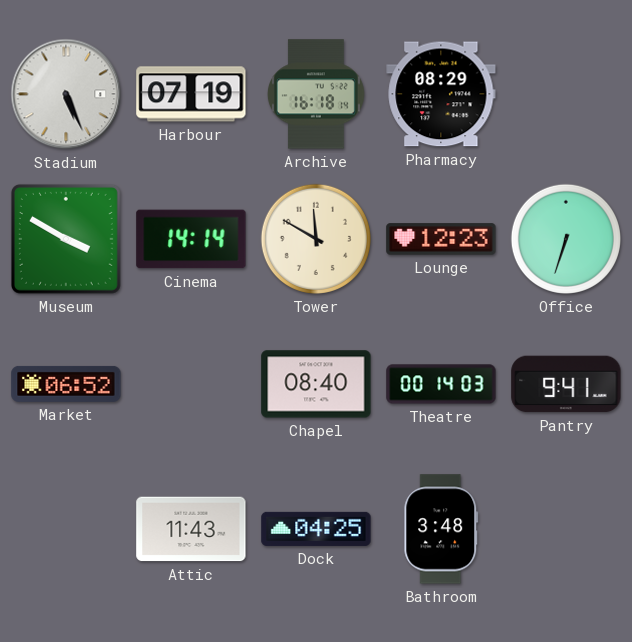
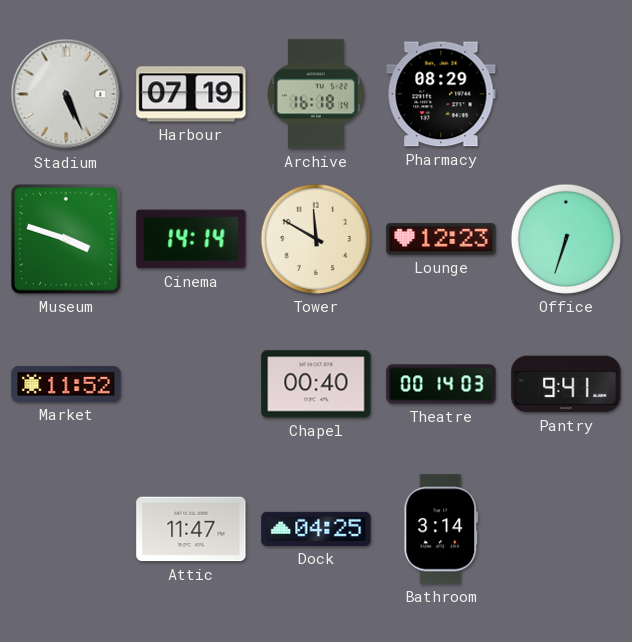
Museum: 3:50 -> 3:48
Market: 06:52 -> 11:52
Chapel: 08:40 -> 00:40
Attic: 11:43 -> 11:47
Bathroom: 3:48 -> 3:14
